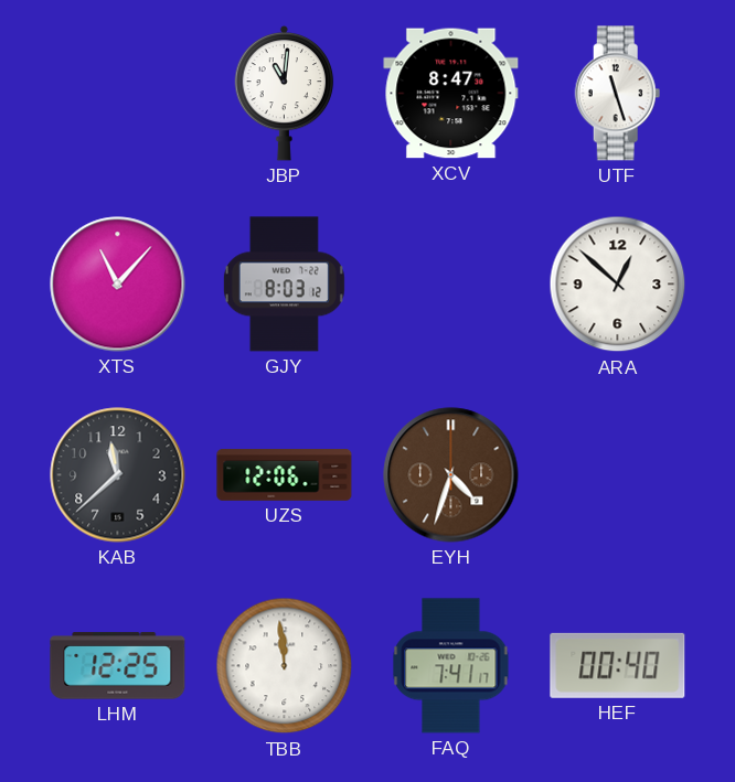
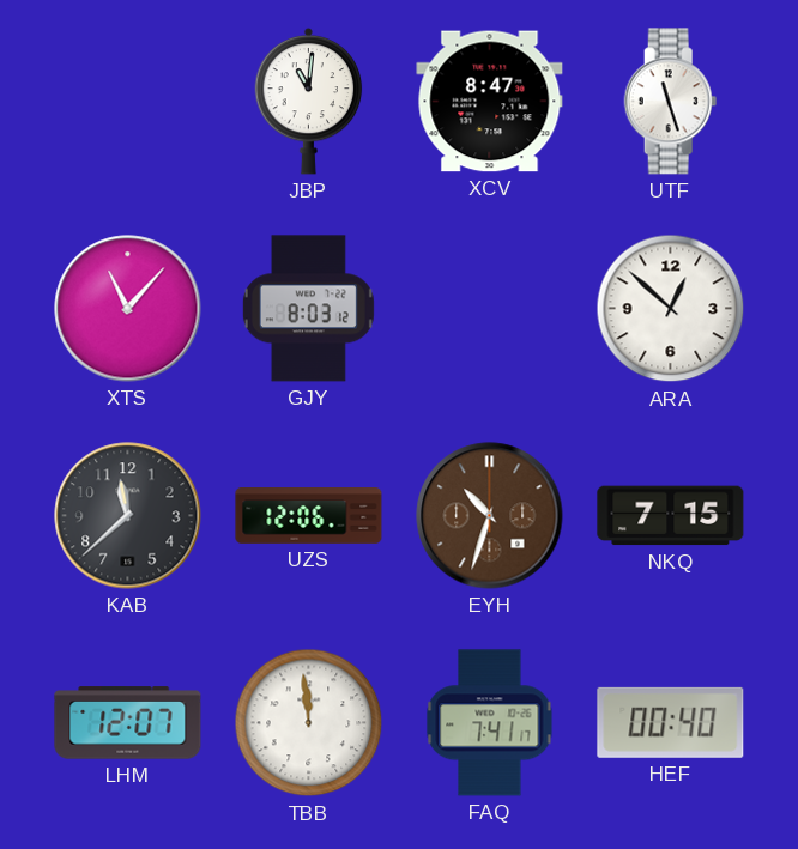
EYH: 4:33 -> 10:33
NKQ: none -> 7:15
LHM: 12:25 -> 12:07
